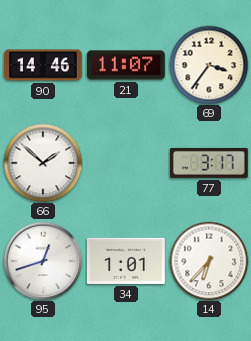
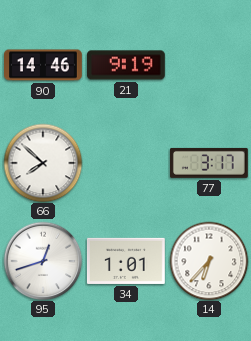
21: 11:07 -> 9:19
69: 3:36 -> none
66: 1:52 -> 7:52
